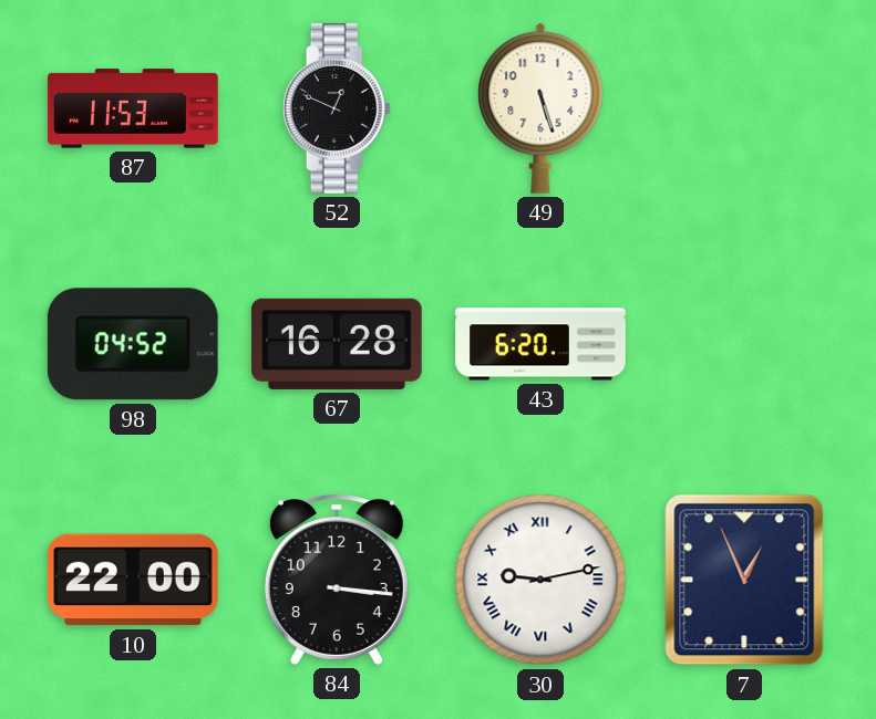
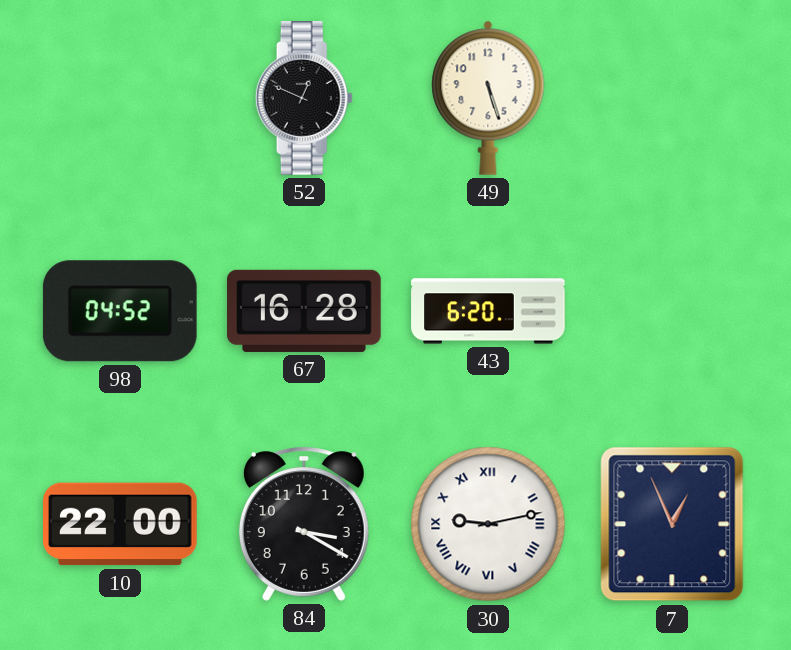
87: 11:53 -> none
84: 3:16 -> 3:20
